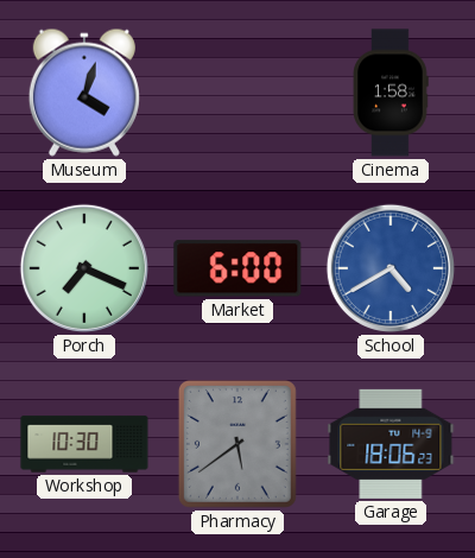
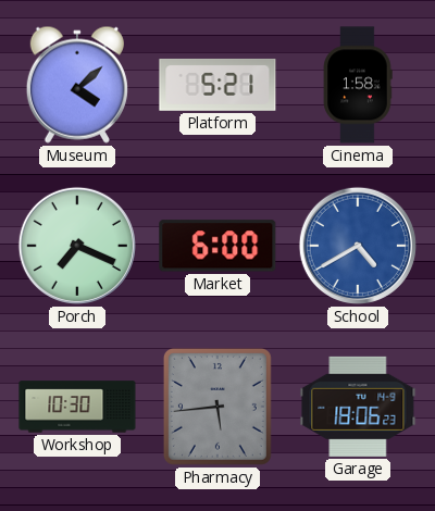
Museum: 4:03 -> 4:08
Platform: none -> 5:21
Pharmacy: 5:39 -> 5:44
